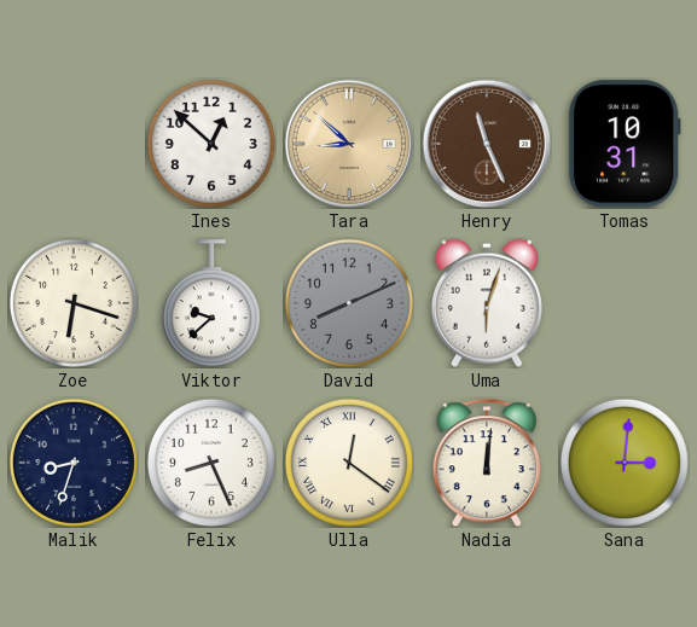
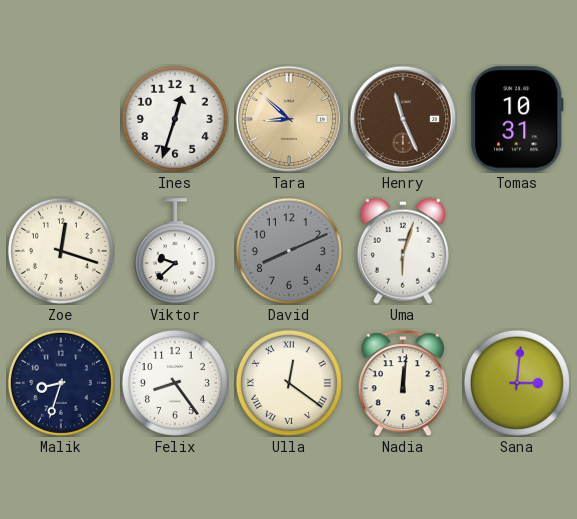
Ines: 12:52 -> 12:33
Zoe: 6:18 -> 12:18
Felix: 8:26 -> 8:24
